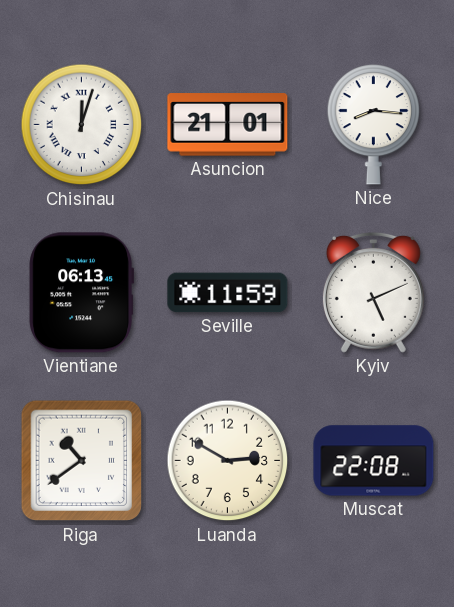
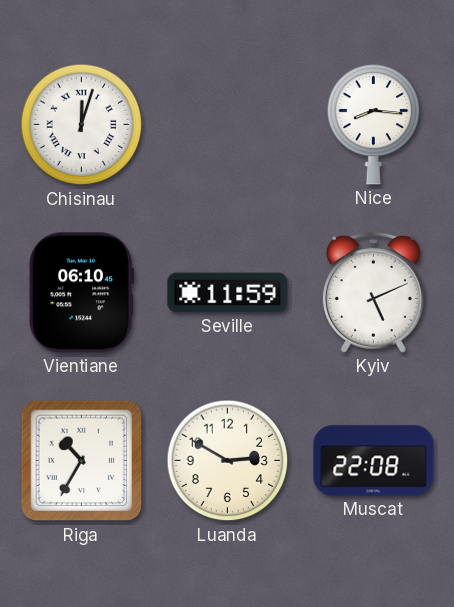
Asuncion: 21:01 -> none
Vientiane: 06:13 -> 06:10
Riga: 10:39 -> 10:35
